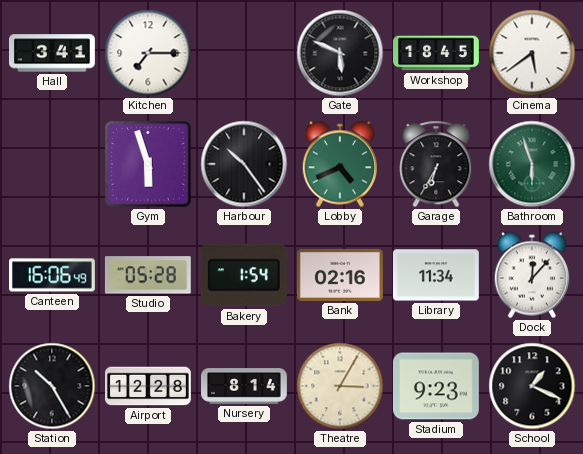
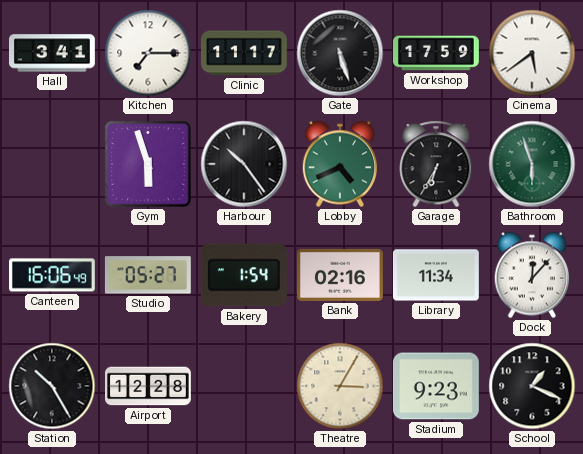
Clinic: none -> 11:17
Gate: 5:49 -> 5:27
Workshop: 18:45 -> 17:59
Studio: 05:28 -> 05:27
Nursery: 8:14 -> none
